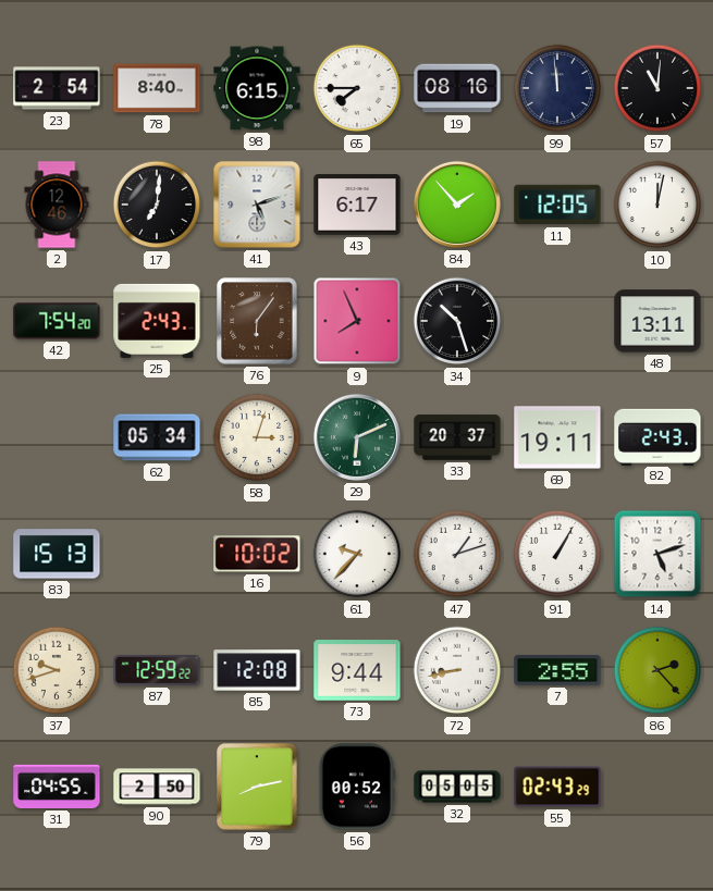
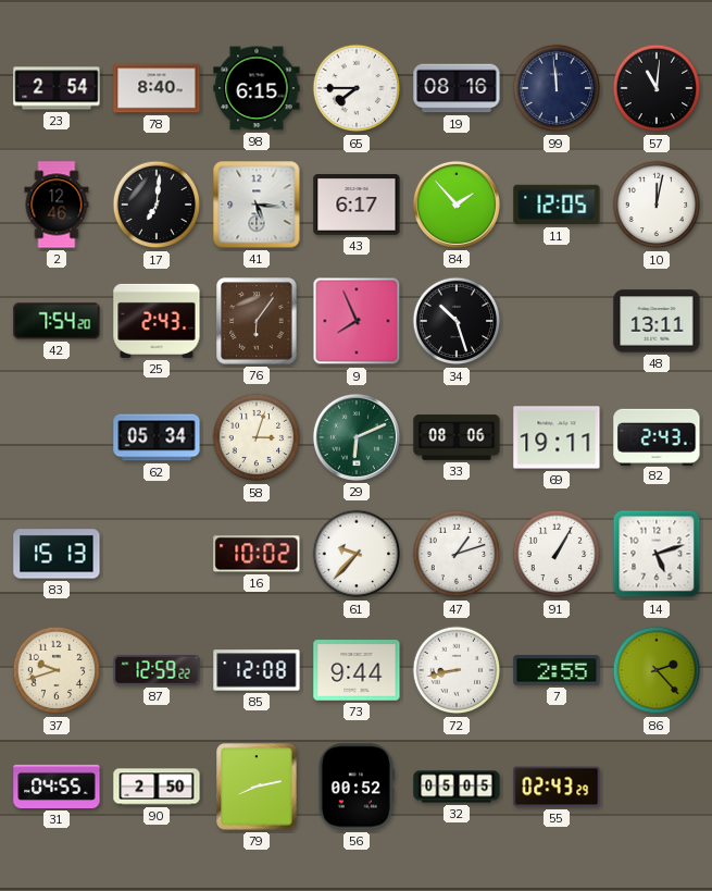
41: 5:12 -> 5:16
33: 20:37 -> 08:06
